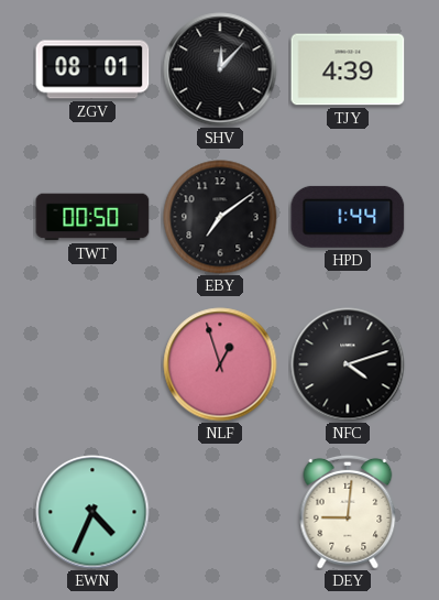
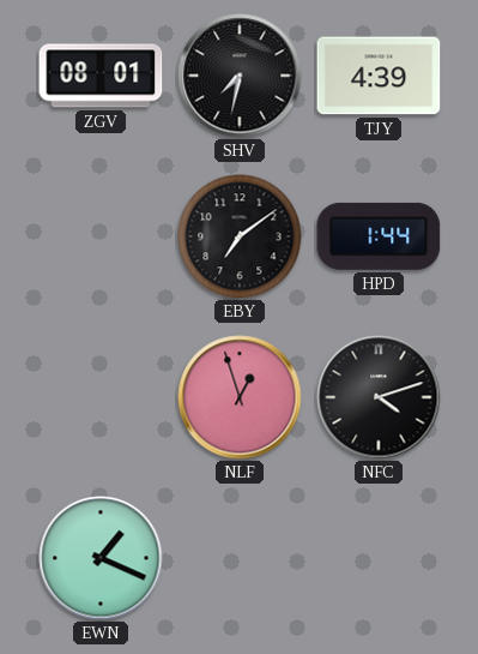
SHV: 12:07 -> 7:32
TWT: 00:50 -> none
EWN: 4:34 -> 1:19
DEY: 9:01 -> none
